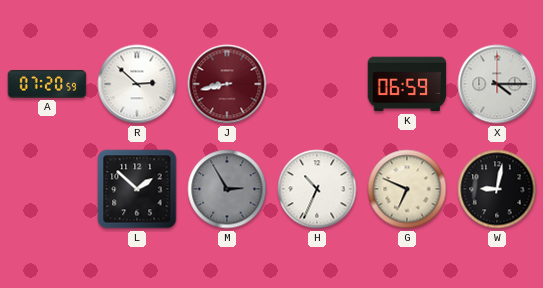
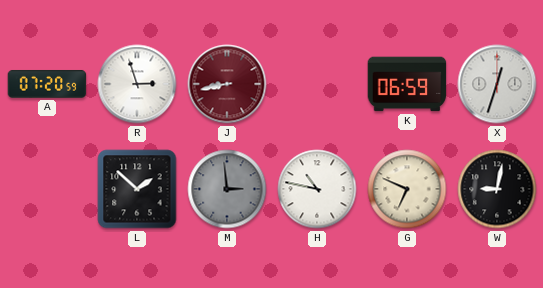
R: 2:52 -> 2:57
X: 4:15 -> 12:33
M: 2:55 -> 2:59
H: 10:34 -> 10:47
